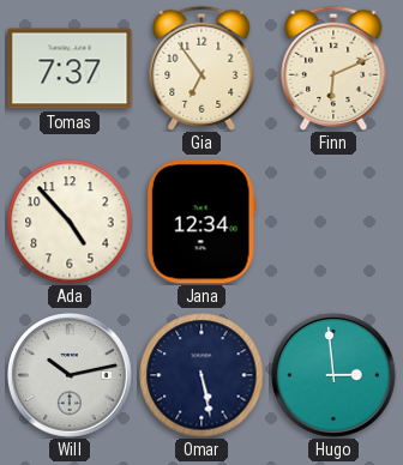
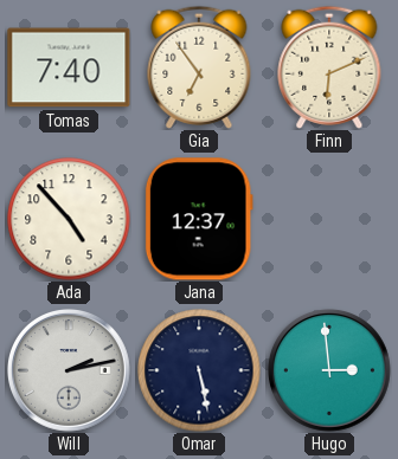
Tomas: 7:37 -> 7:40
Jana: 12:34 -> 12:37
Will: 10:13 -> 2:13
